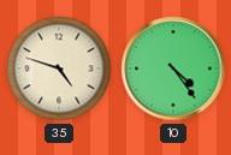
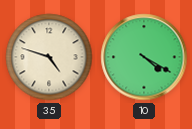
10: 4:24 -> 4:20
